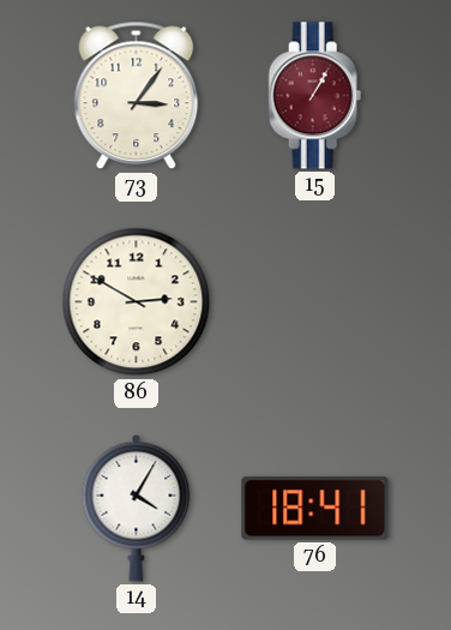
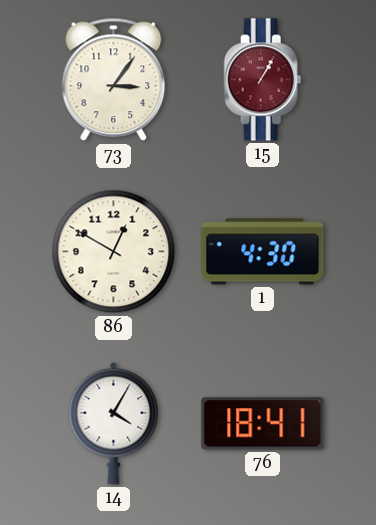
86: 2:50 -> 12:50
1: none -> 4:30
